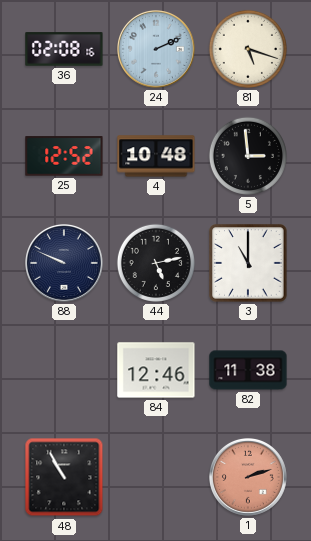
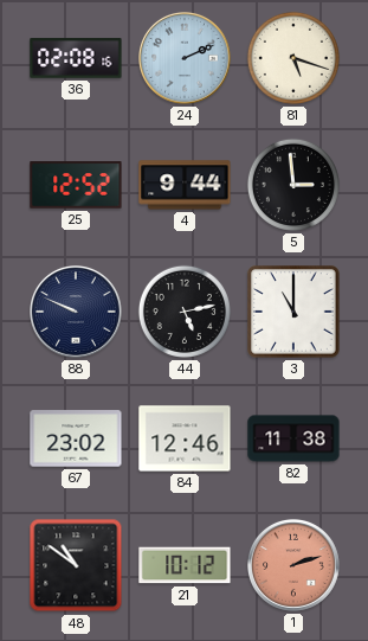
4: 10:48 -> 9:44
67: none -> 23:02
48: 10:55 -> 10:51
21: none -> 10:12
